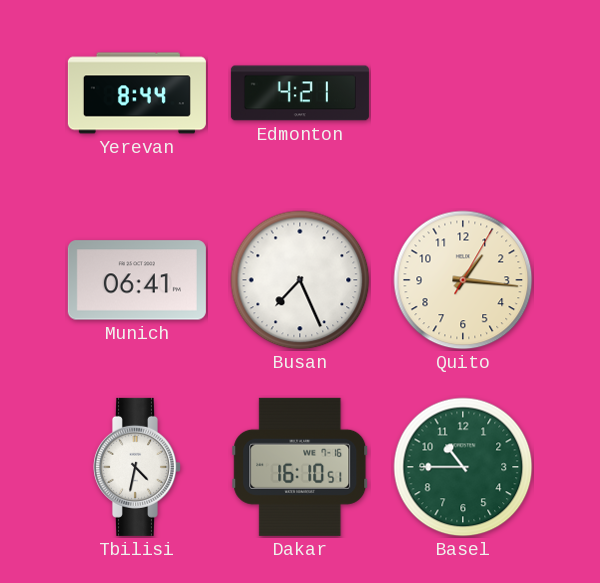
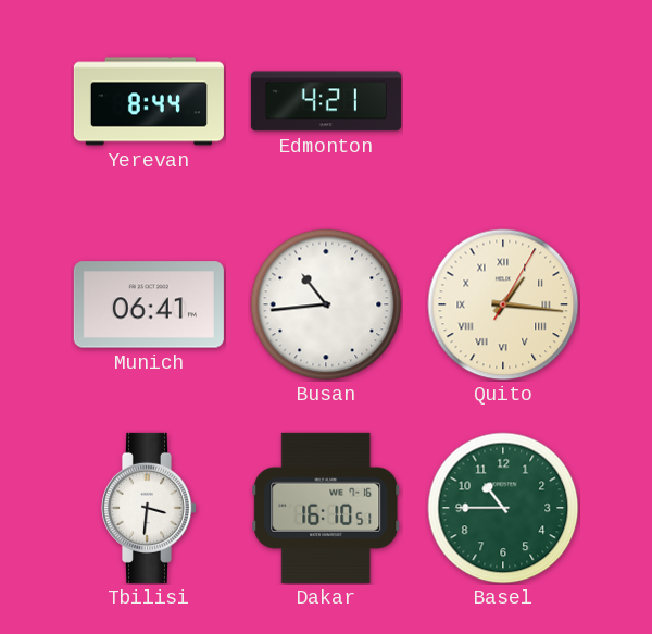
Busan: 7:26 -> 10:44
Quito numerals: Arabic -> Roman
Tbilisi: 4:32 -> 3:31
